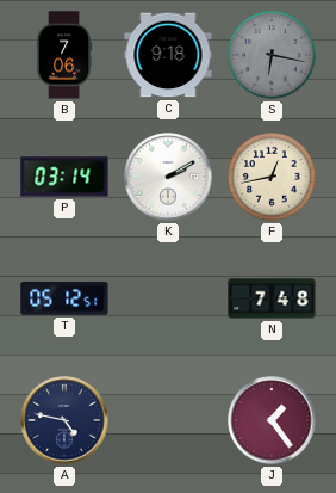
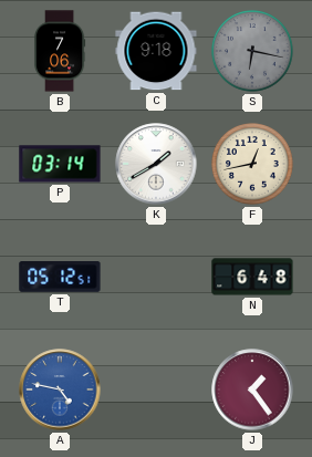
K: 2:10 -> 1:40
N: 7:48 -> 6:48
A dial: navy -> blue
